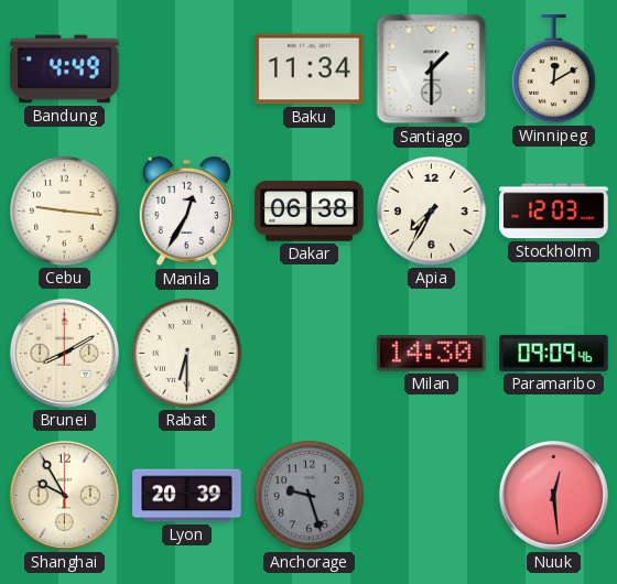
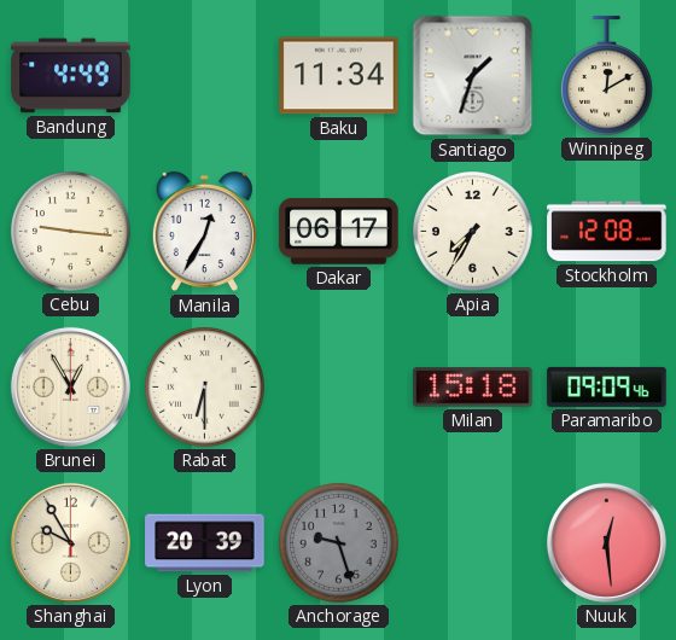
Santiago: 1:30 -> 1:33
Dakar: 06:38 -> 06:17
Stockholm: 12:03 -> 12:08
Brunei: 8:10 -> 12:55
Milan: 14:30 -> 15:18
